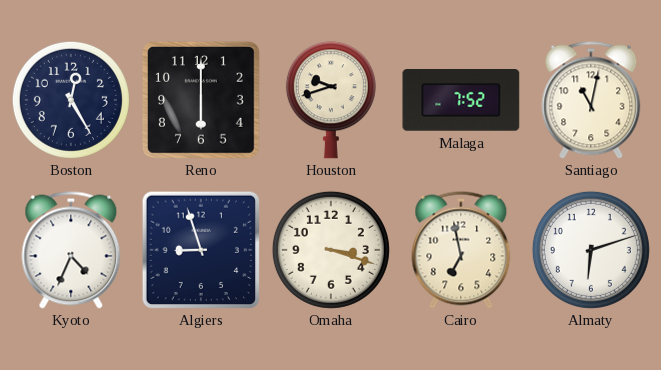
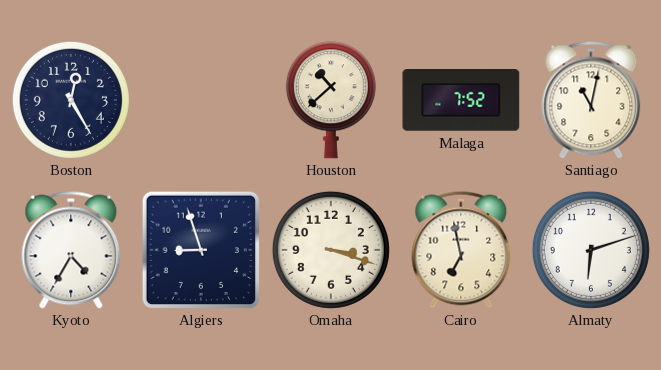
Reno: 6:00 -> none
Houston: 9:42 -> 10:38
Kyoto: 4:34 -> 4:35
